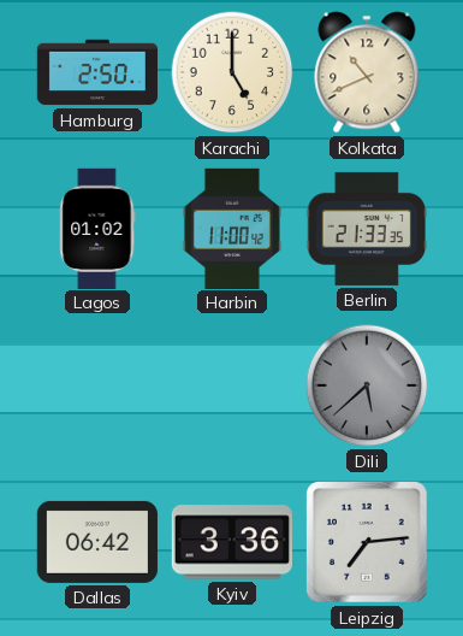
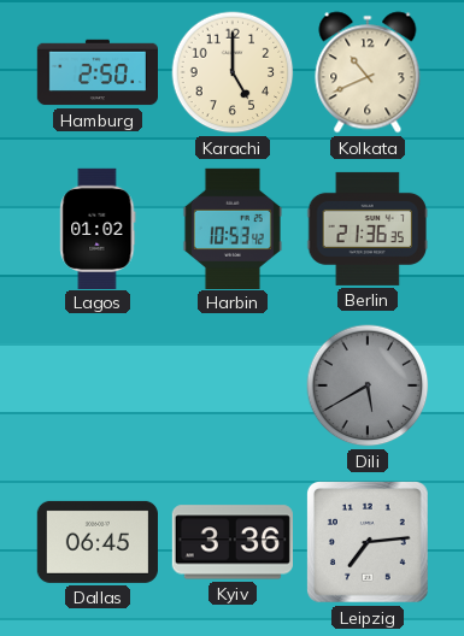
Harbin: 11:00 -> 10:53
Berlin: 21:33 -> 21:36
Dili: 5:38 -> 5:40
Dallas: 06:42 -> 06:45
